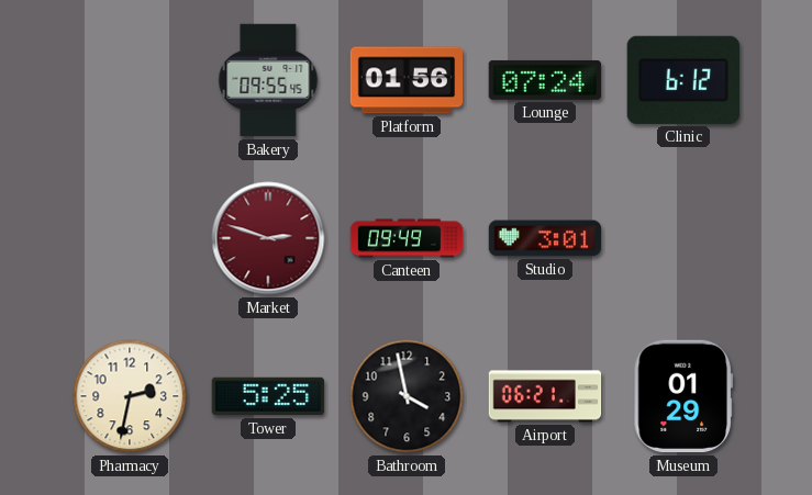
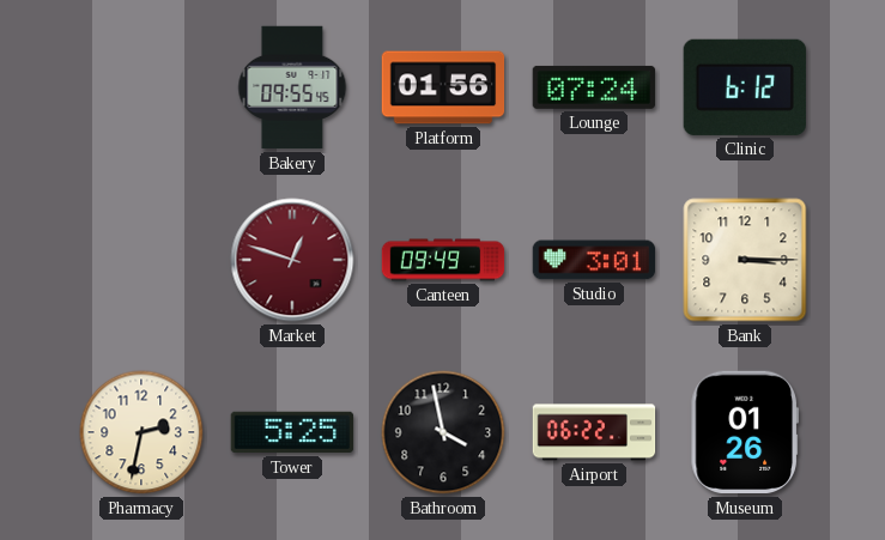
Market: 2:48 -> 12:48
Bank: none -> 3:15
Airport: 06:21 -> 06:22
Museum: 01:29 -> 01:26
